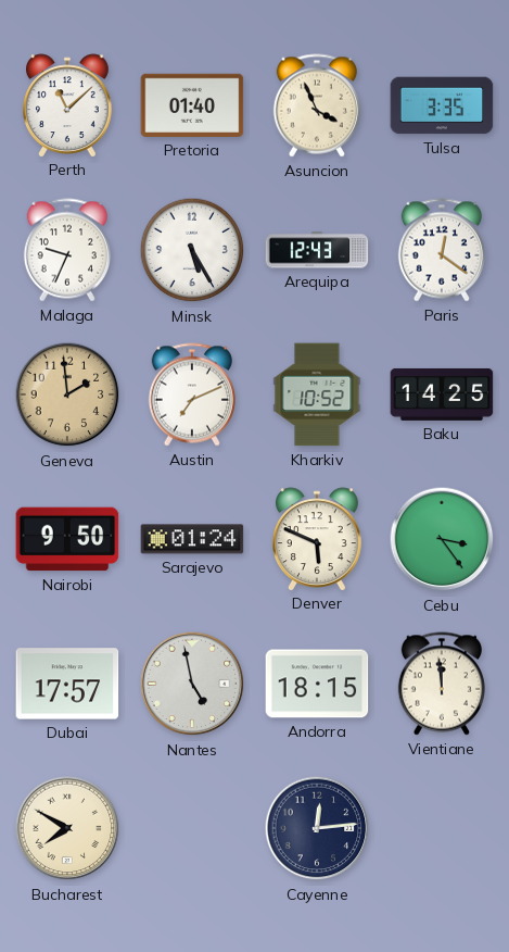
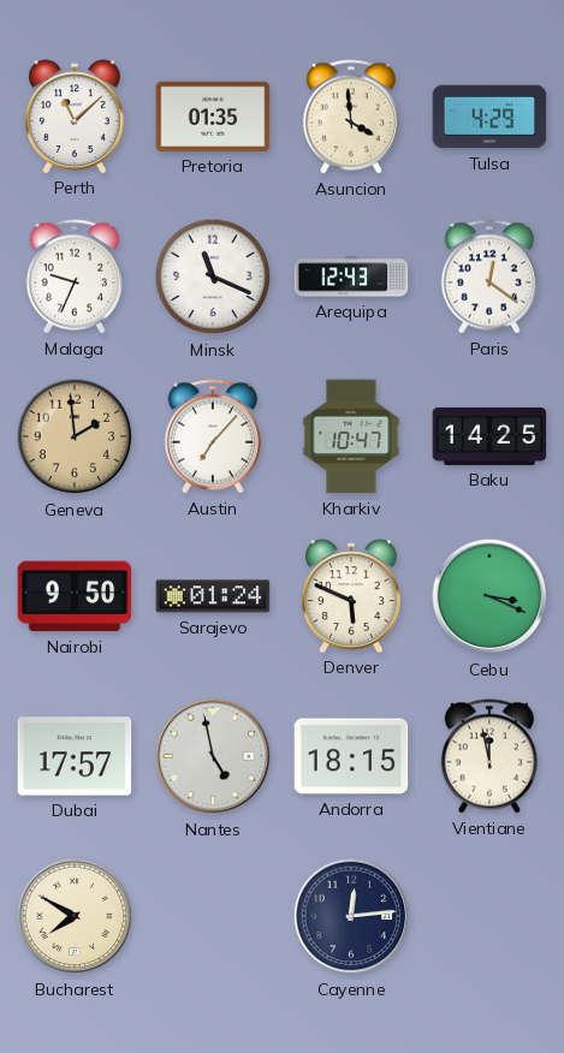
Pretoria: 01:40 -> 01:35
Asuncion: 3:56 -> 3:59
Tulsa: 3:35 -> 4:29
Minsk: 5:25 -> 11:19
Austin: 7:11 -> 7:07
Kharkiv: 10:52 -> 10:47
Cebu: 3:24 -> 3:19
Vientiane: 11:59 -> 11:58
